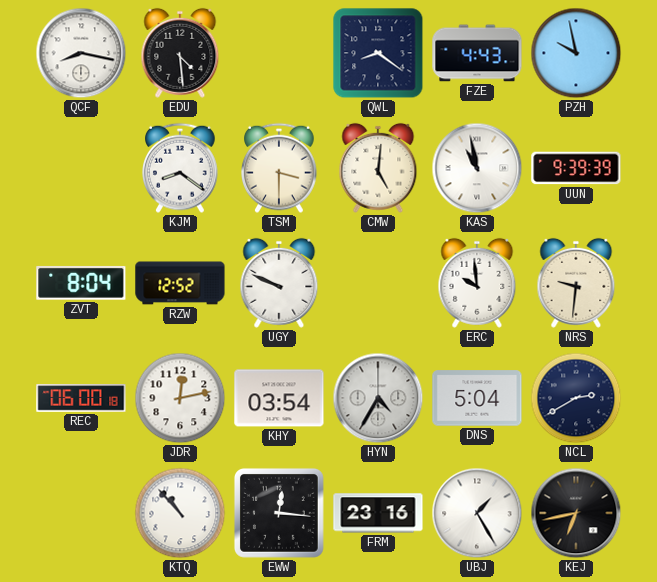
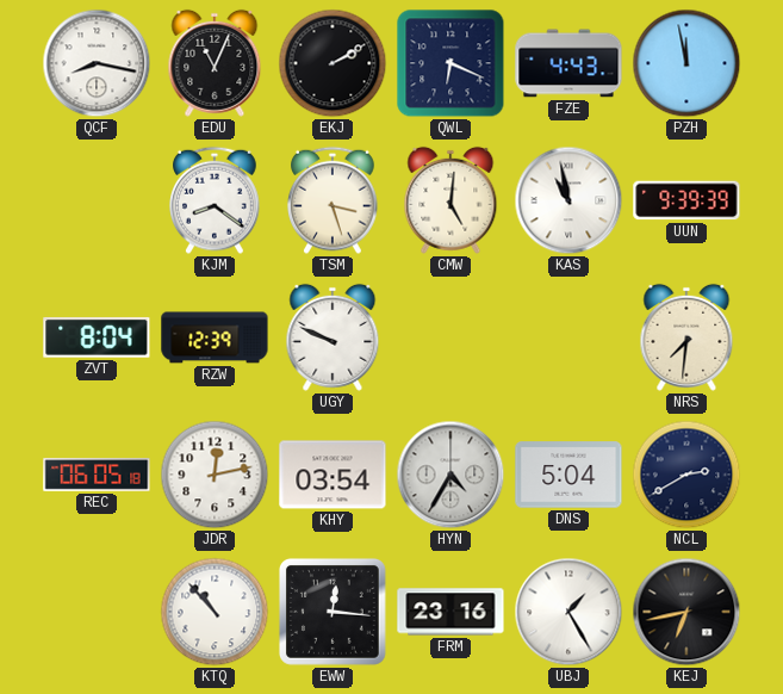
EDU: 4:29 -> 11:04
EKJ: none -> 2:10
QWL: 8:21 -> 6:19
PZH: 9:58 -> 11:58
TSM: 3:30 -> 3:27
RZW: 12:52 -> 12:39
ERC: 9:59 -> none
NRS: 9:31 -> 7:31
REC: 06:00 -> 06:05
